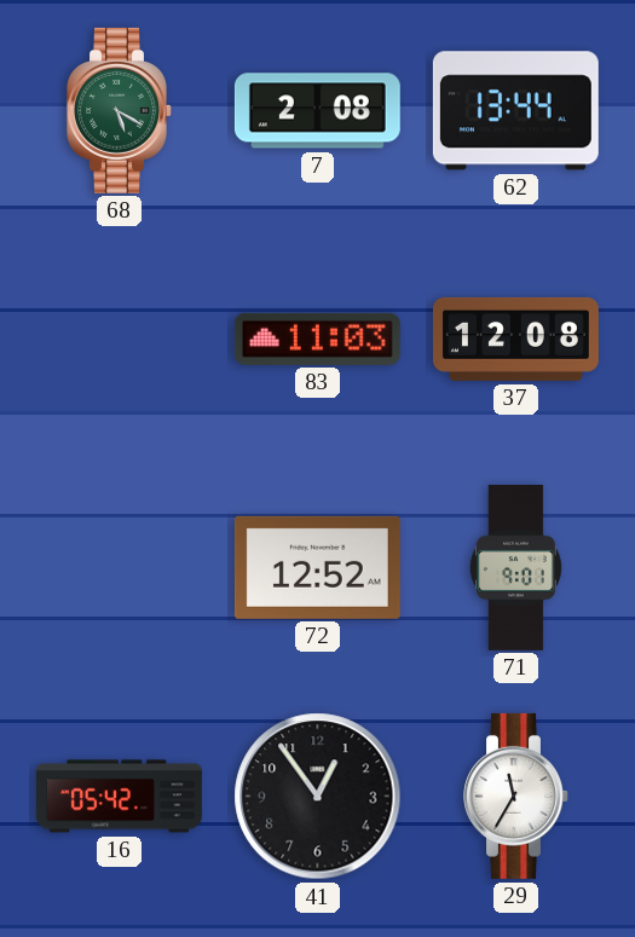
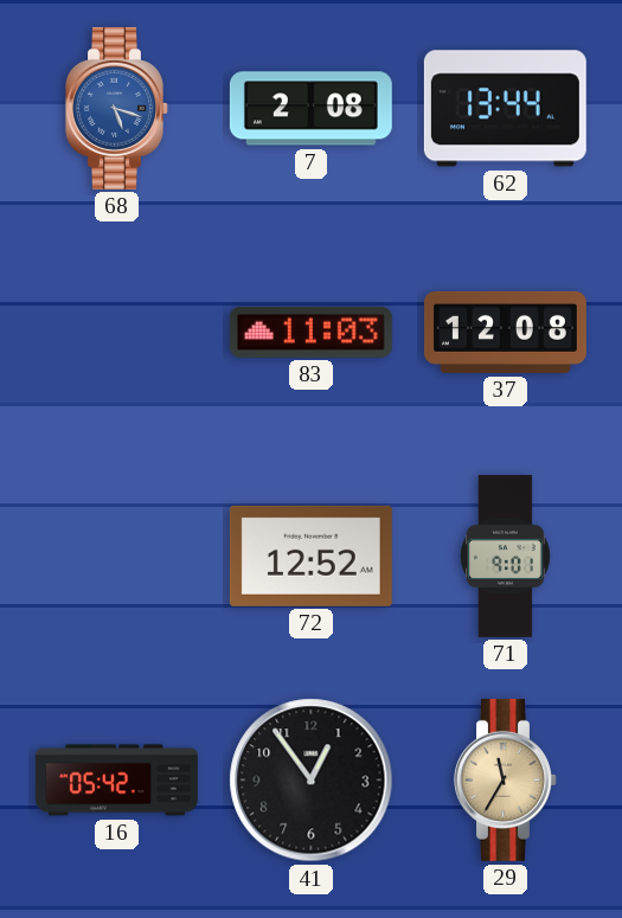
68: 5:20 -> 5:18
68 dial: green -> blue
29 dial: white -> champagne
